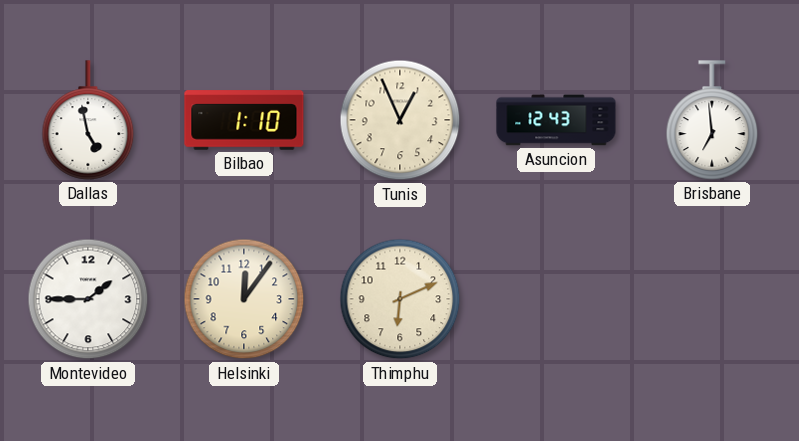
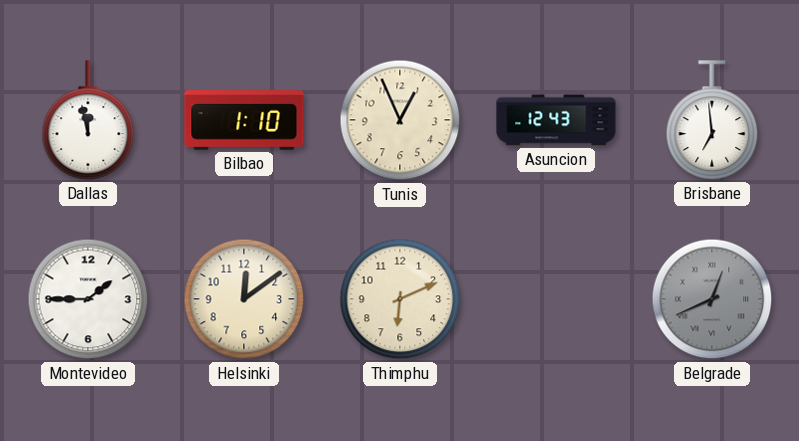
Dallas: 4:58 -> 11:58
Helsinki: 12:06 -> 12:09
Belgrade: none -> 12:41
